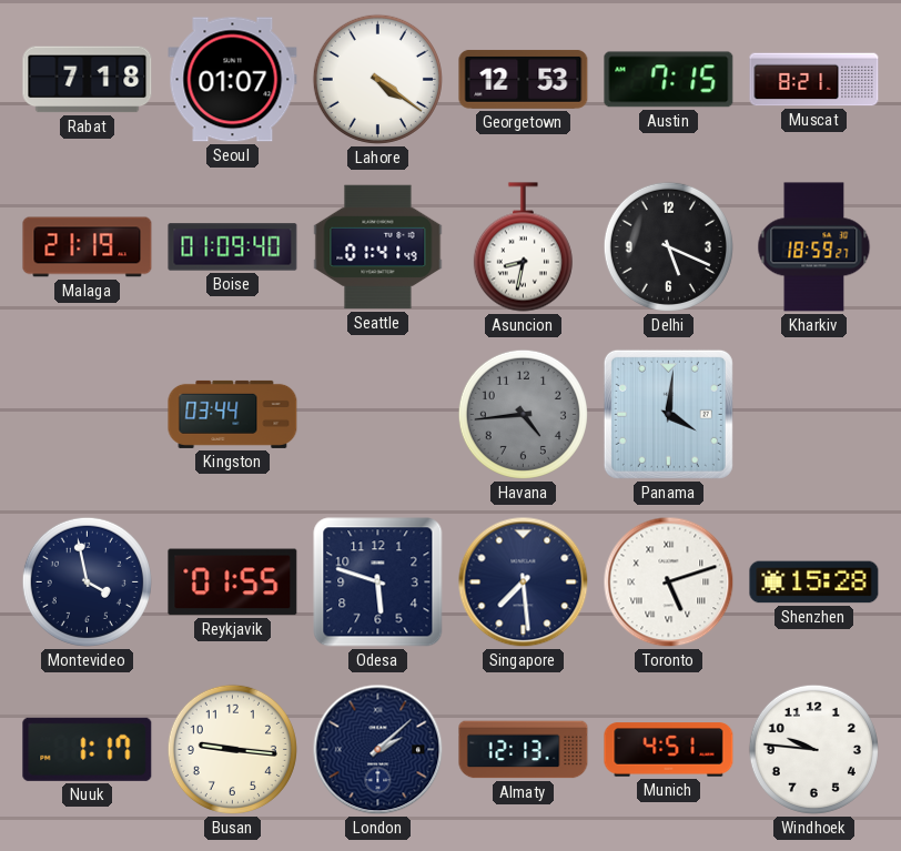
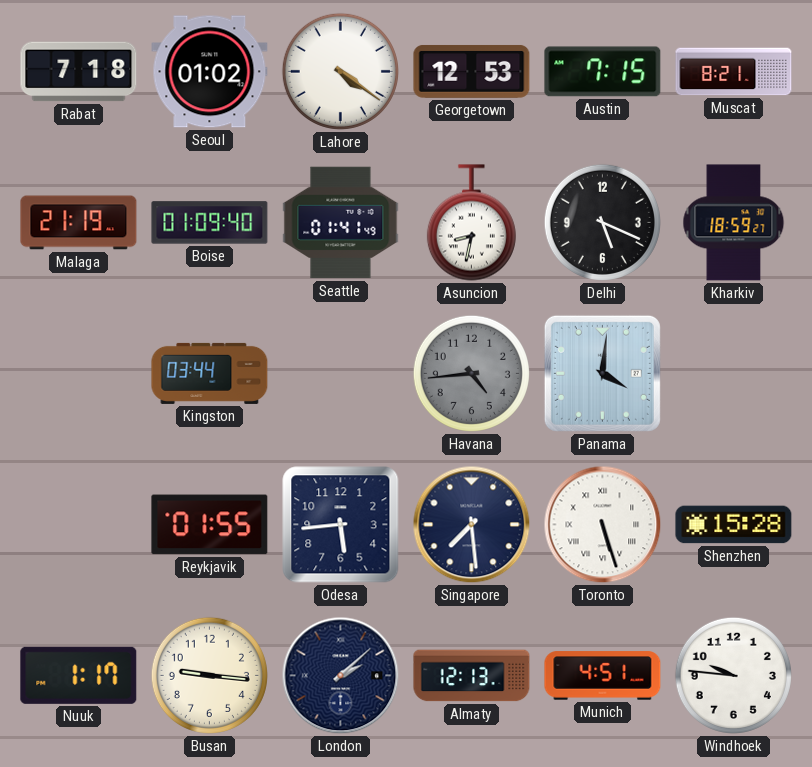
Seoul: 01:07 -> 01:02
Montevideo: 3:58 -> none
Odesa: 5:48 -> 5:44
Toronto: 5:12 -> 5:27
